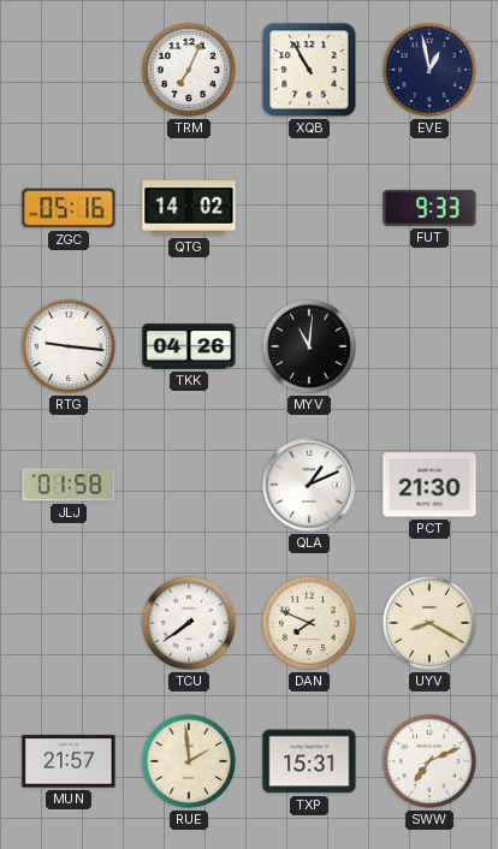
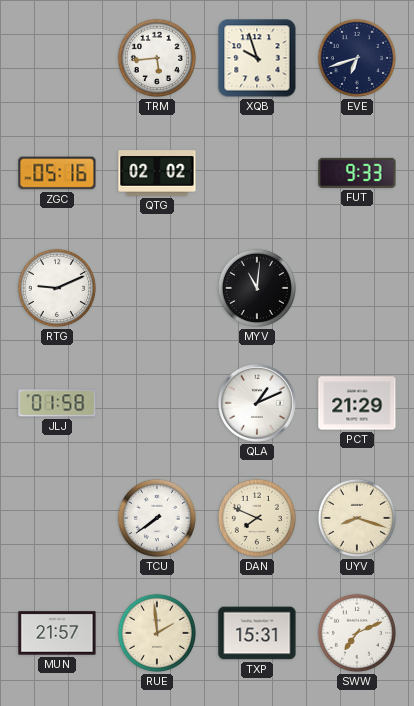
TRM: 7:04 -> 5:44
XQB: 10:55 -> 9:57
EVE: 12:58 -> 6:42
QTG: 14:02 -> 02:02
RTG: 9:16 -> 9:11
TKK: 04:26 -> none
PCT: 21:30 -> 21:29
UYV: 8:20 -> 8:18
